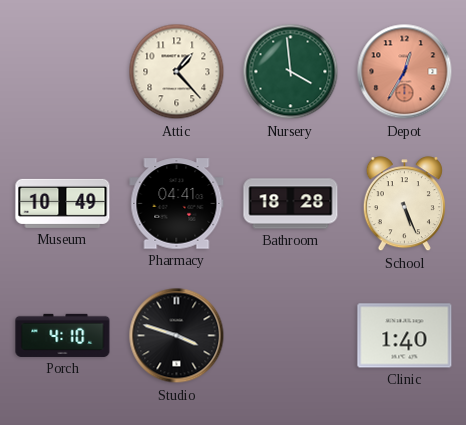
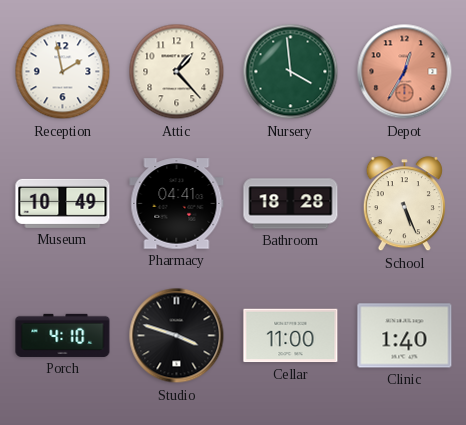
Reception: none -> 1:58
Cellar: none -> 11:00
